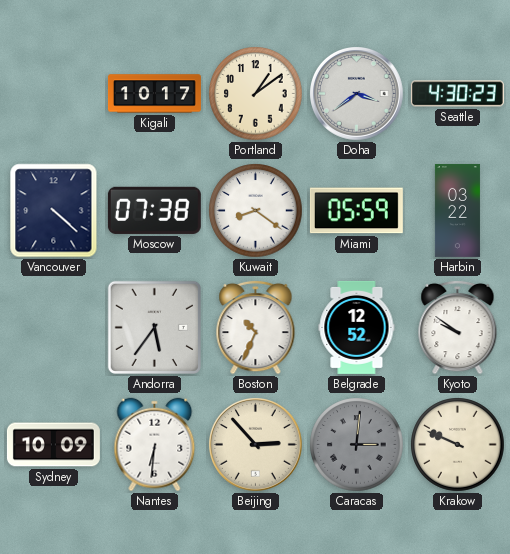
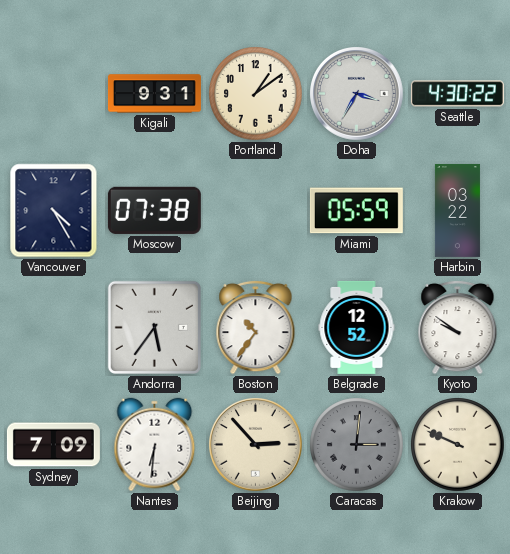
Kigali: 10:17 -> 9:31
Doha: 3:39 -> 3:35
Seattle: 4:30:23 -> 4:30:22
Vancouver: 4:22 -> 4:25
Kuwait: 8:21 -> none
Boston: 10:34 -> 10:36
Sydney: 10:09 -> 7:09
